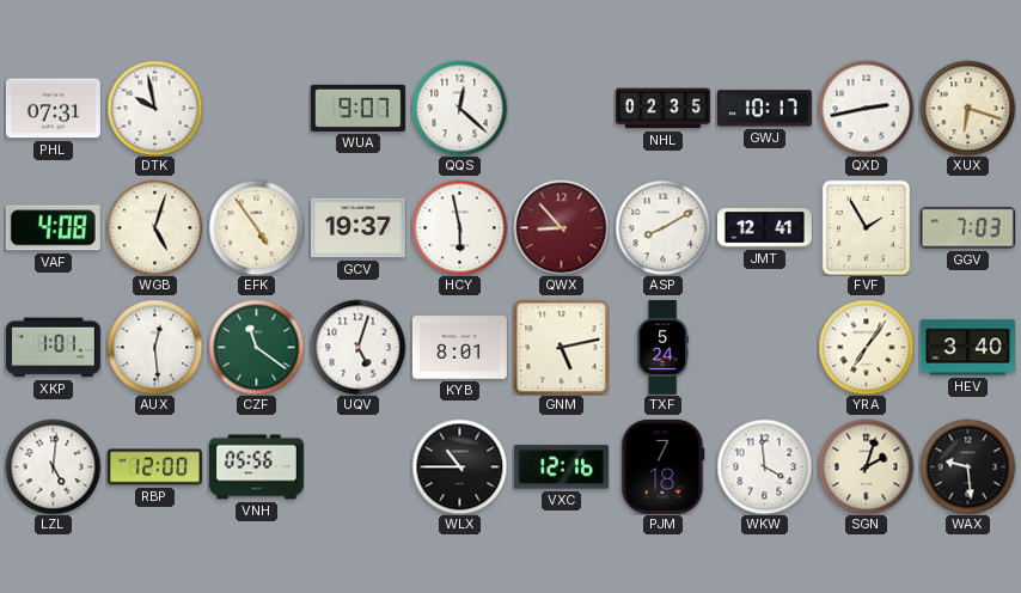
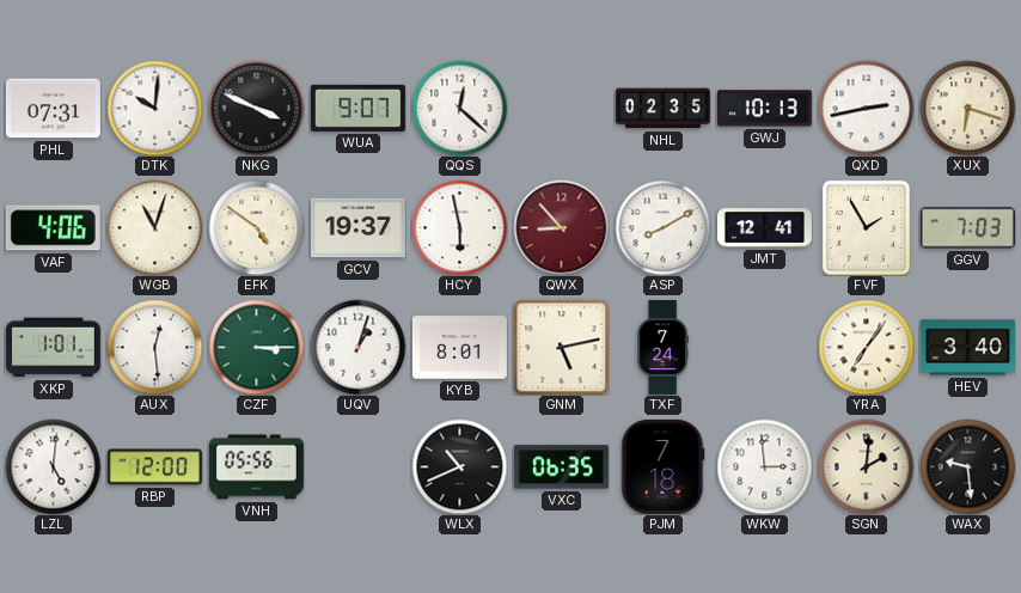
DTK: 9:58 -> 10:01
NKG: none -> 3:49
GWJ: 10:17 -> 10:13
VAF: 4:08 -> 4:06
WGB: 5:03 -> 11:03
EFK: 4:54 -> 4:51
CZF: 11:21 -> 3:15
UQV: 5:03 -> 1:03
TXF: 5:24 -> 7:24
WLX: 10:45 -> 10:41
VXC: 12:16 -> 06:35
WKW: 3:59 -> 2:59
SGN: 2:03 -> 2:01
